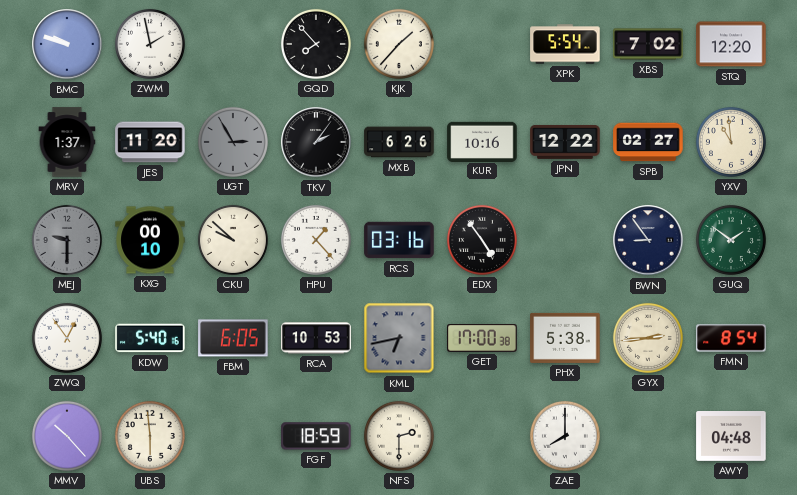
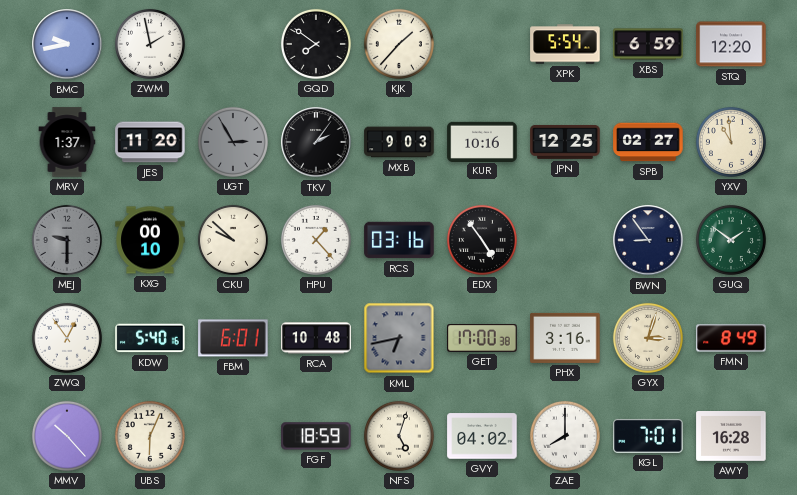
BMC: 9:48 -> 9:43
GQD: 7:53 -> 7:51
XBS: 7:02 -> 6:59
MXB: 6:26 -> 9:03
JPN: 12:22 -> 12:25
FBM: 6:05 -> 6:01
RCA: 10:53 -> 10:48
PHX: 5:38 -> 3:16
GYX: 2:44 -> 3:03
FMN: 8:54 -> 8:49
UBS: 5:59 -> 6:04
NFS: 2:30 -> 5:03
GVY: none -> 04:02
KGL: none -> 7:01
AWY: 04:48 -> 16:28
